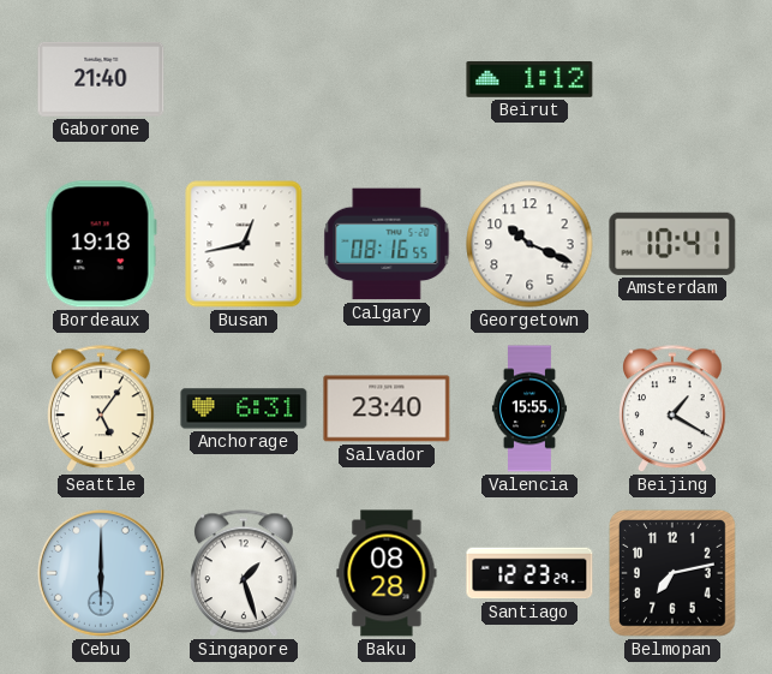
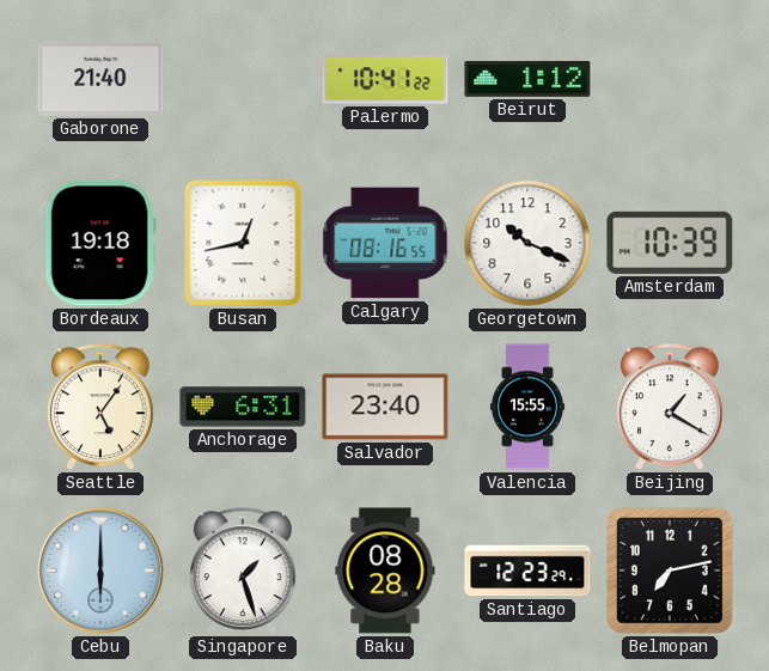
Palermo: none -> 10:41
Amsterdam: 10:41 -> 10:39
